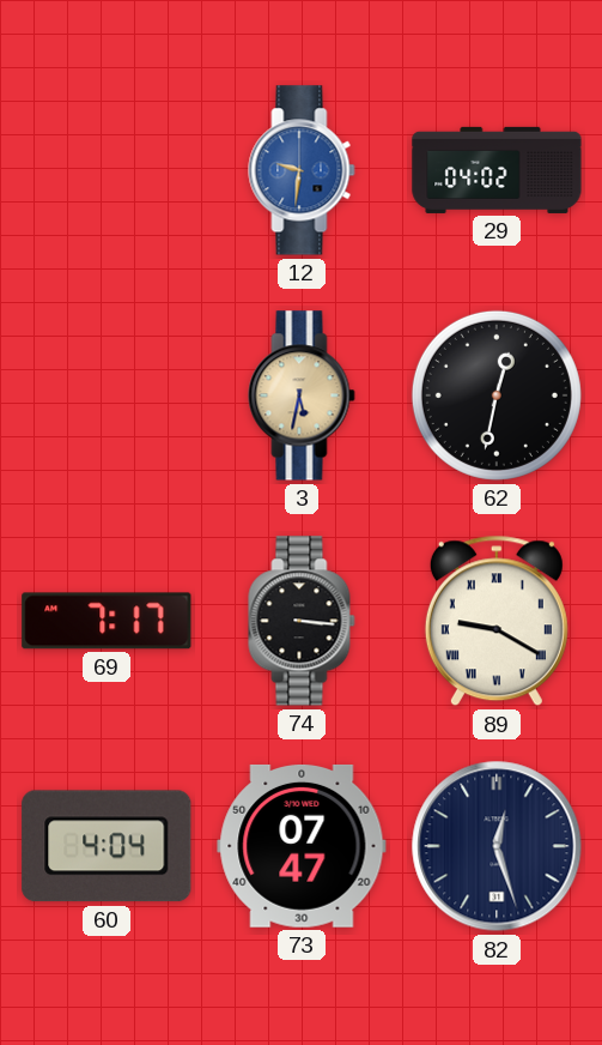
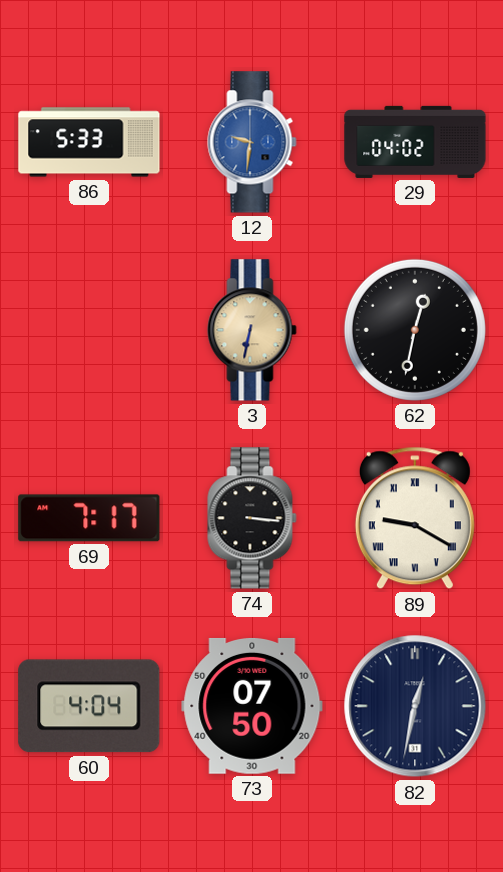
86: none -> 5:33
3: 5:32 -> 6:32
73: 07:47 -> 07:50
82: 12:27 -> 12:32
